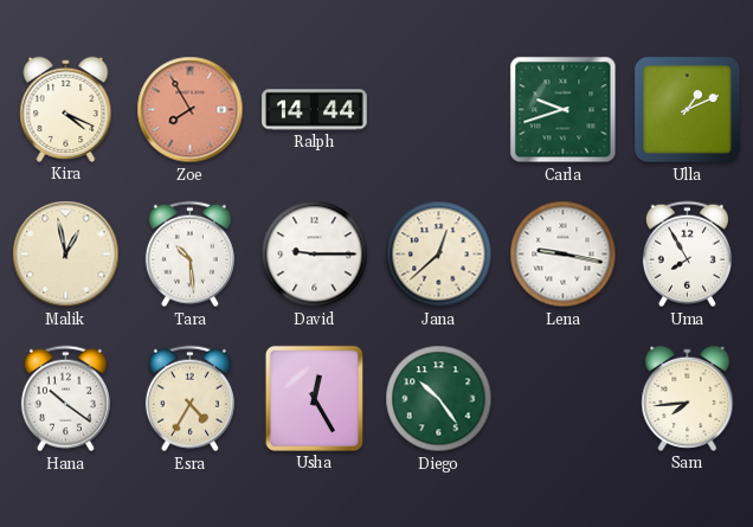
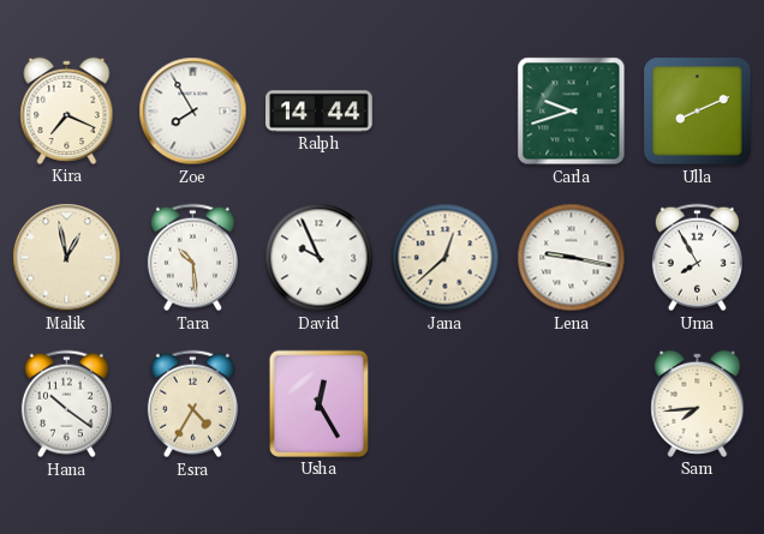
Kira: 4:19 -> 7:19
Zoe dial: salmon -> white
Ulla: 1:11 -> 8:11
David: 9:15 -> 9:56
Diego: 10:24 -> none
